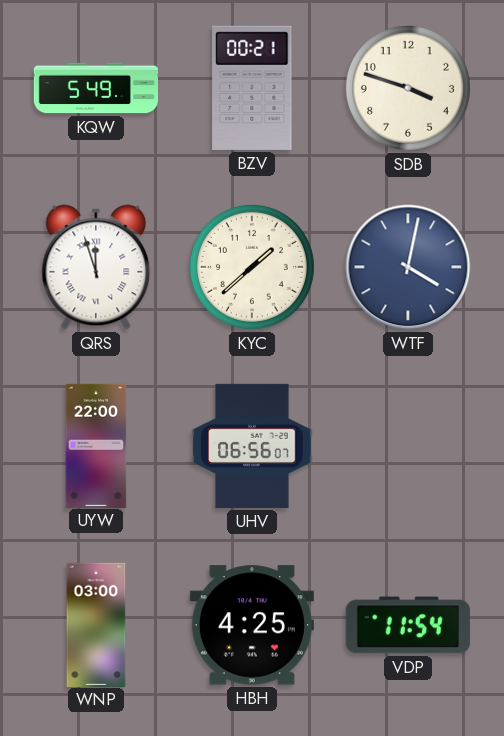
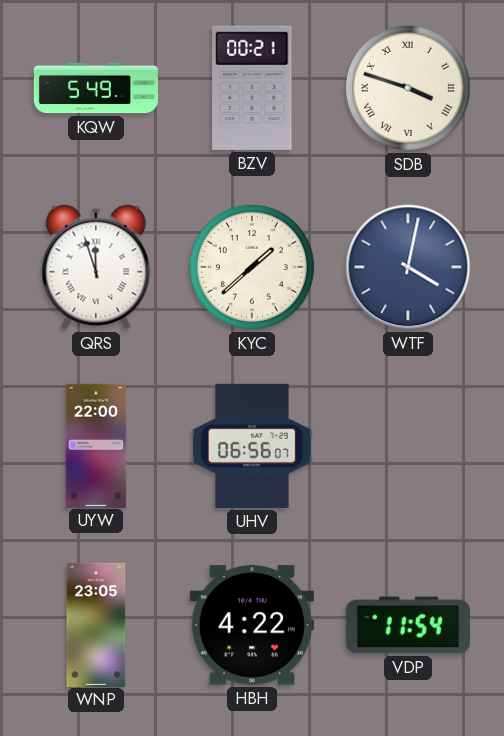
SDB numerals: Arabic -> Roman
WNP: 03:00 -> 23:05
HBH: 4:25 -> 4:22
